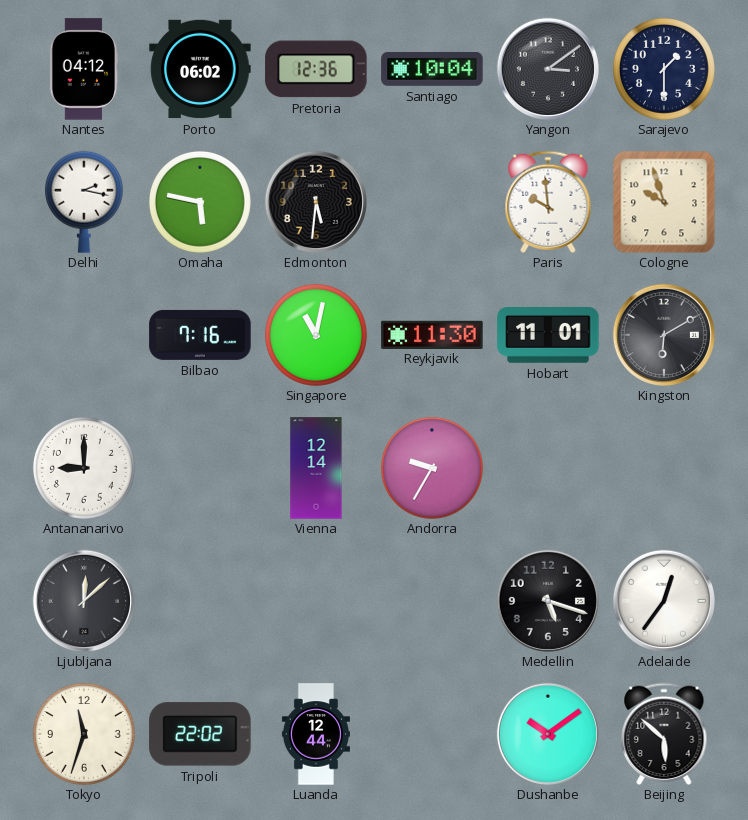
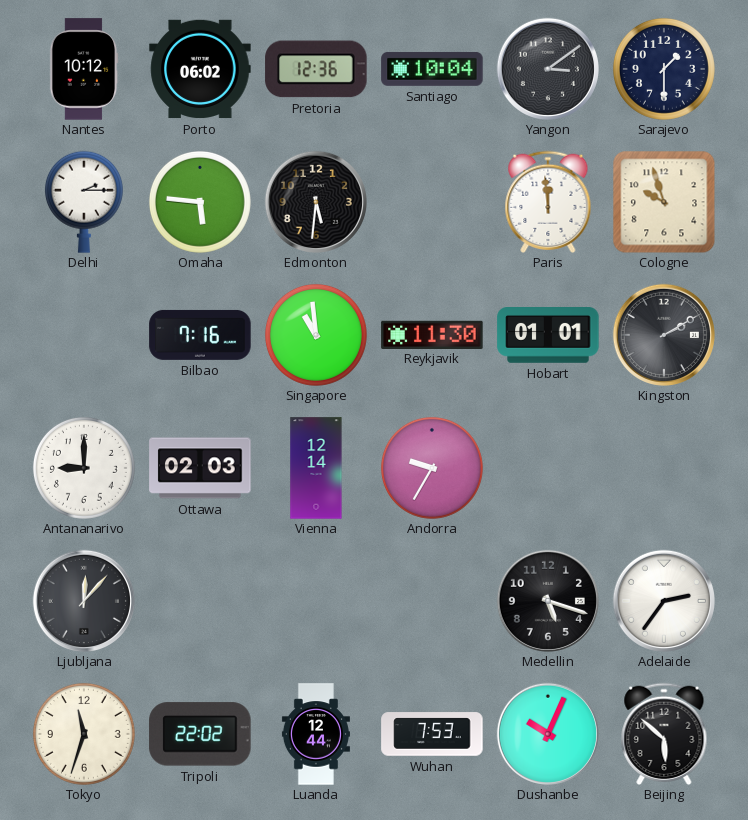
Nantes: 04:12 -> 10:12
Delhi: 2:17 -> 2:15
Omaha: 5:47 -> 5:46
Paris: 9:59 -> 11:59
Singapore: 11:02 -> 10:59
Hobart: 11:01 -> 01:01
Kingston: 6:10 -> 2:10
Ottawa: none -> 02:03
Ljubljana: 12:08 -> 12:07
Adelaide: 12:36 -> 2:36
Wuhan: none -> 7:53
Dushanbe: 10:09 -> 10:04
